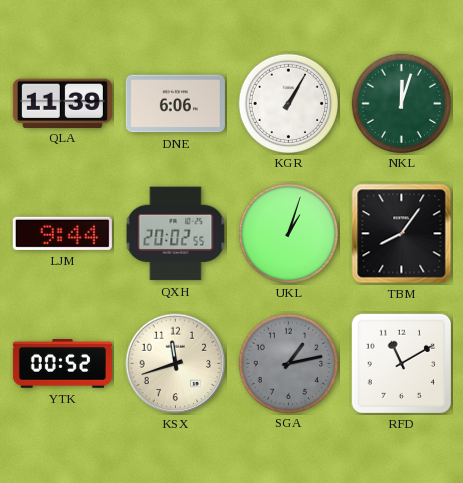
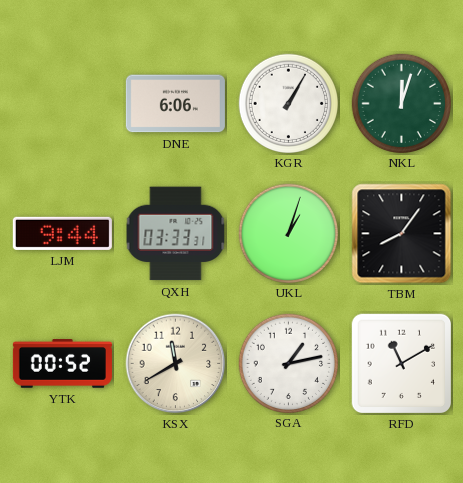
QLA: 11:39 -> none
QXH: 20:02 -> 03:33
KSX: 11:42 -> 11:40
SGA dial: grey -> white
